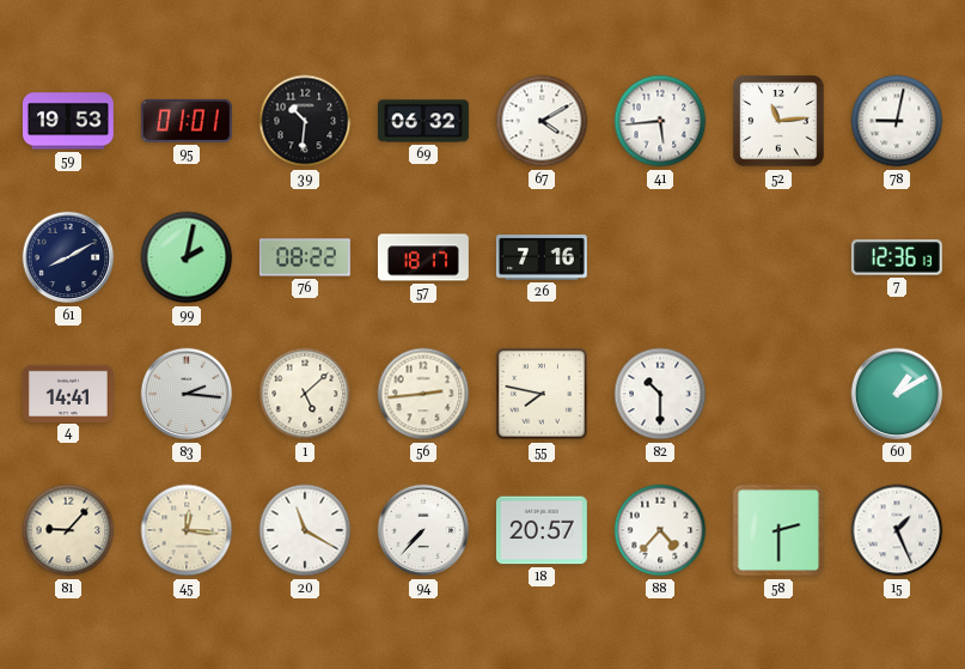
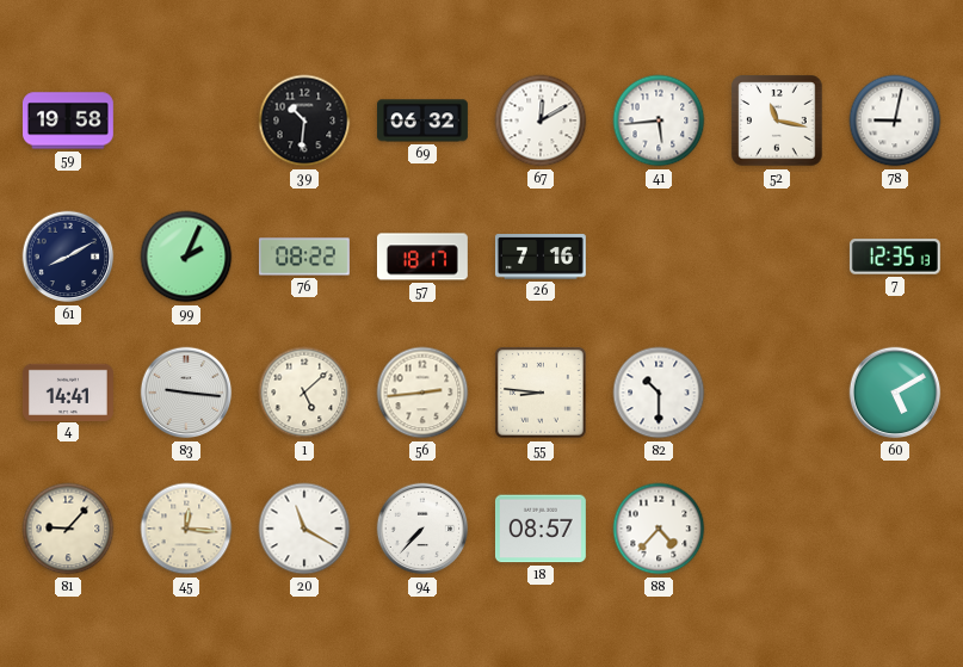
59: 19:53 -> 19:58
95: 01:01 -> none
67: 4:10 -> 12:10
52: 11:14 -> 11:17
99: 2:02 -> 2:04
7: 12:36 -> 12:35
83: 2:16 -> 9:16
55: 7:47 -> 8:46
60: 1:10 -> 5:10
18: 20:57 -> 08:57
58: 2:30 -> none
15: 1:26 -> none
